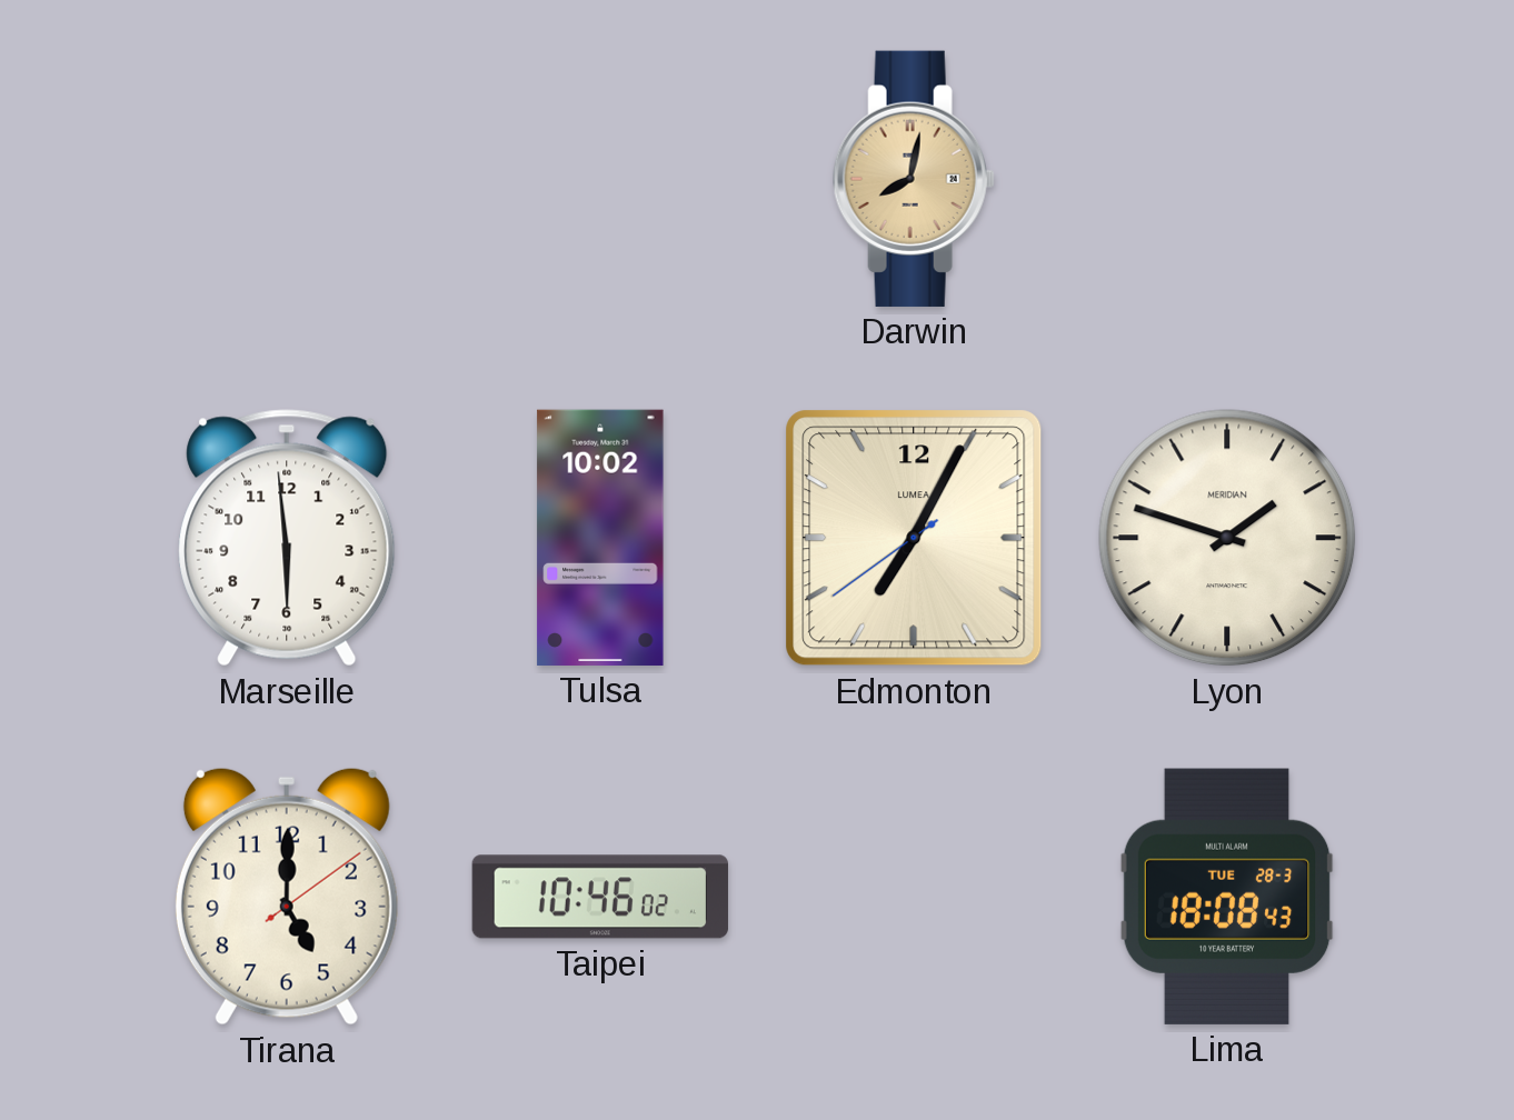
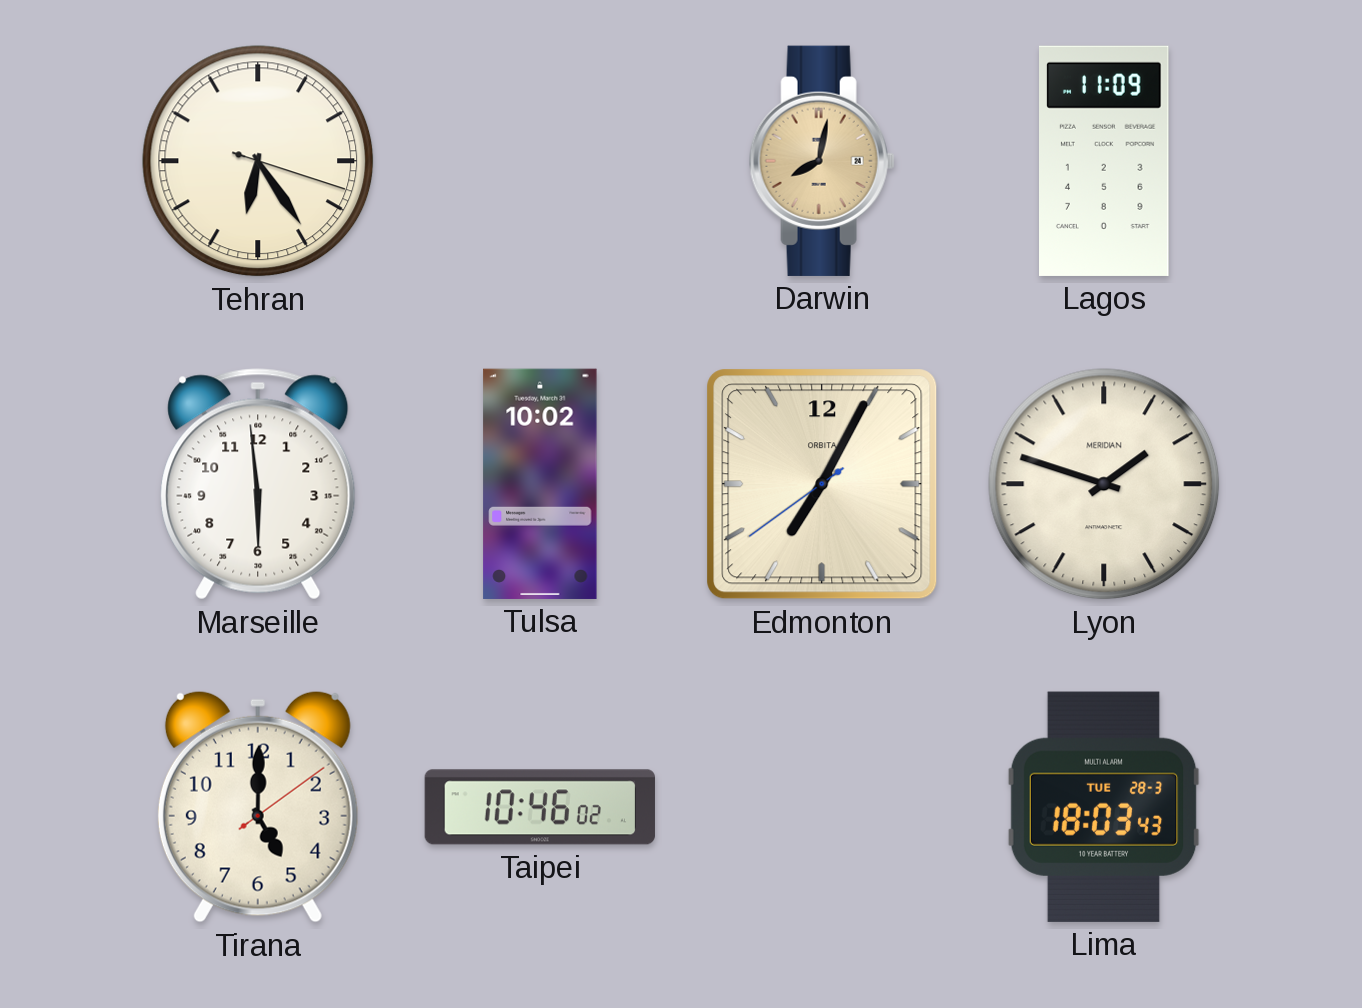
Tehran: none -> 6:24
Lagos: none -> 11:09
Edmonton brand: LUMEA -> ORBITA
Lima: 18:08 -> 18:03
